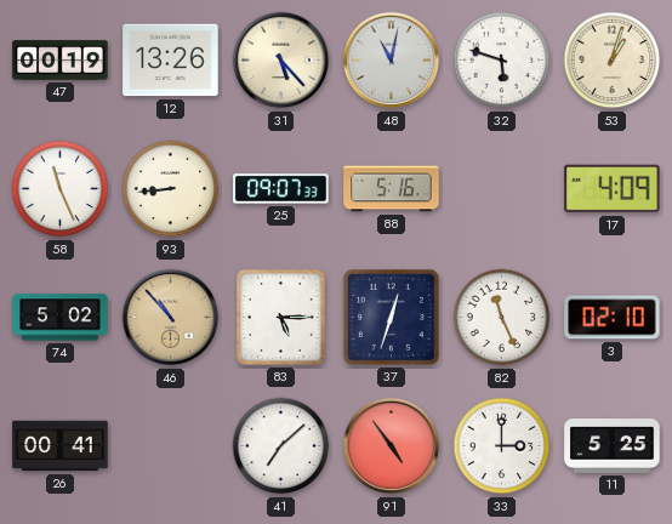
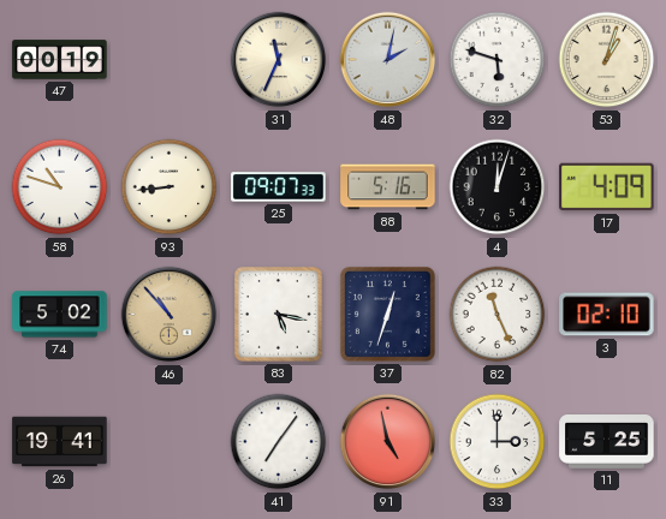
12: 13:26 -> none
31: 5:23 -> 11:34
48: 11:02 -> 2:02
58: 11:26 -> 10:48
4: none -> 12:03
83: 5:15 -> 5:17
26: 00:41 -> 19:41
41: 7:08 -> 7:06
91: 4:54 -> 4:58
